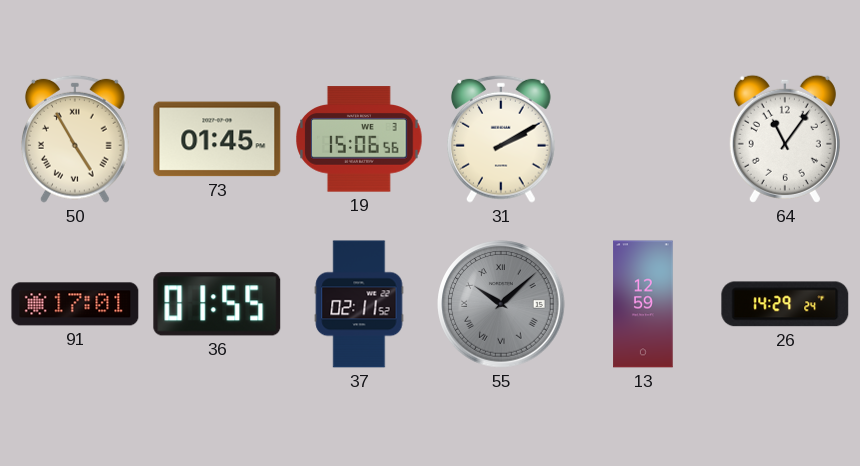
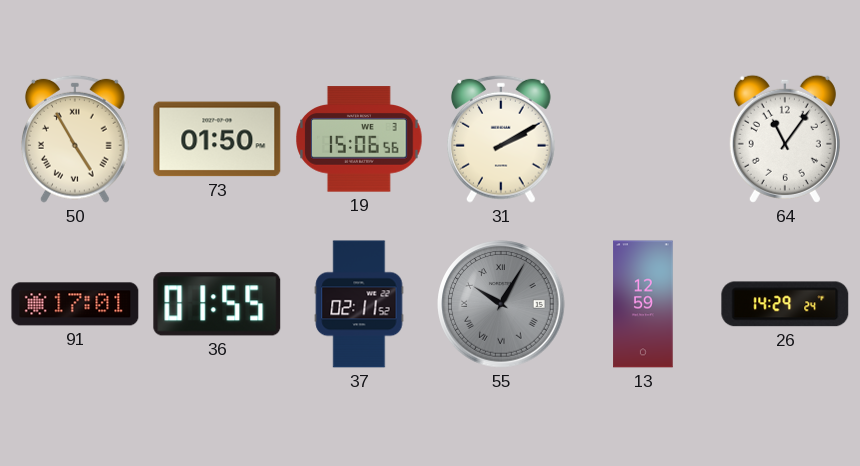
73: 01:45 -> 01:50
55: 10:08 -> 10:05
